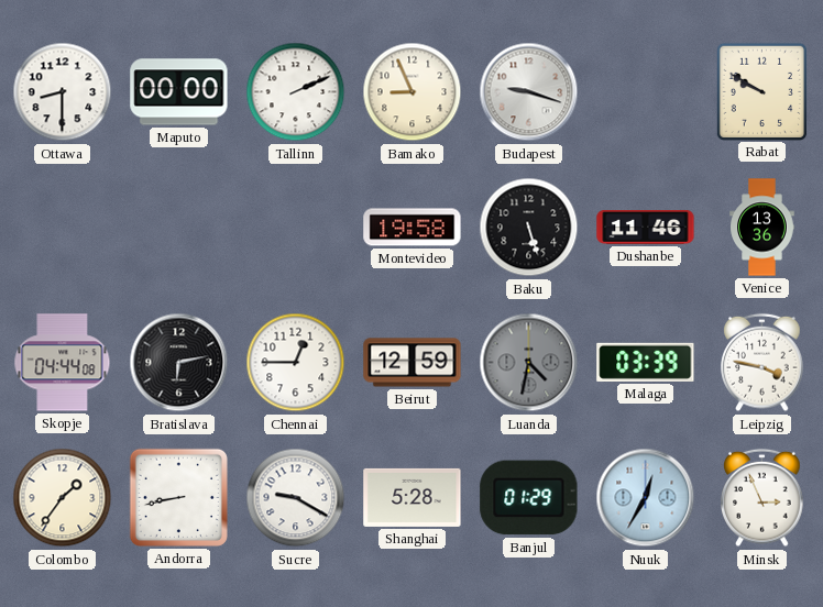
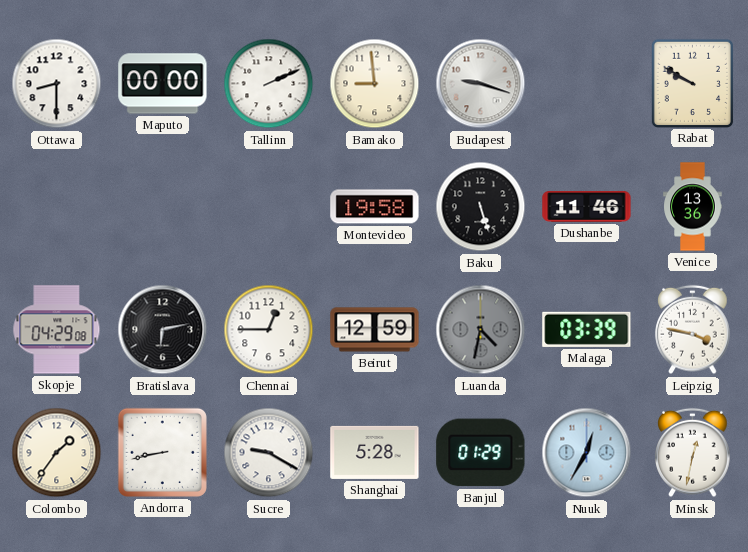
Bamako: 8:56 -> 8:59
Skopje: 04:44 -> 04:29
Minsk: 2:56 -> 12:32
